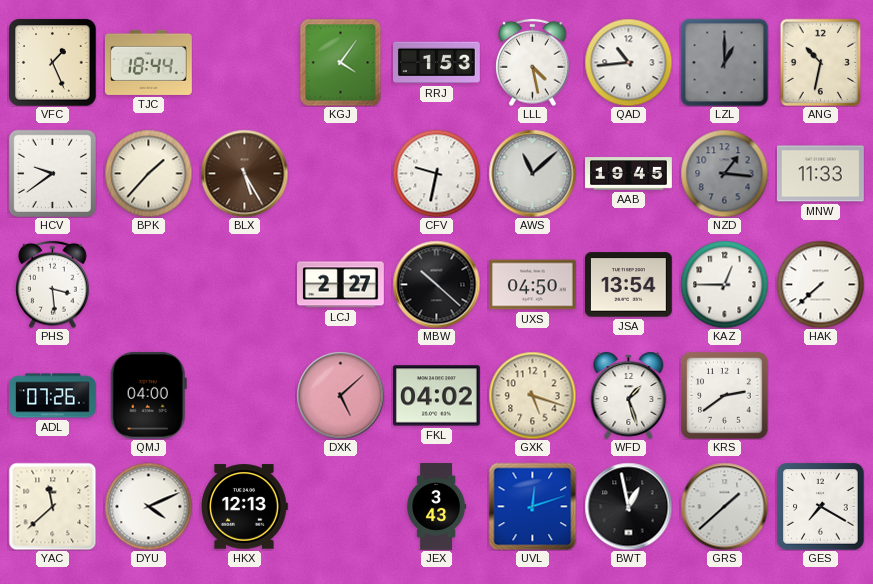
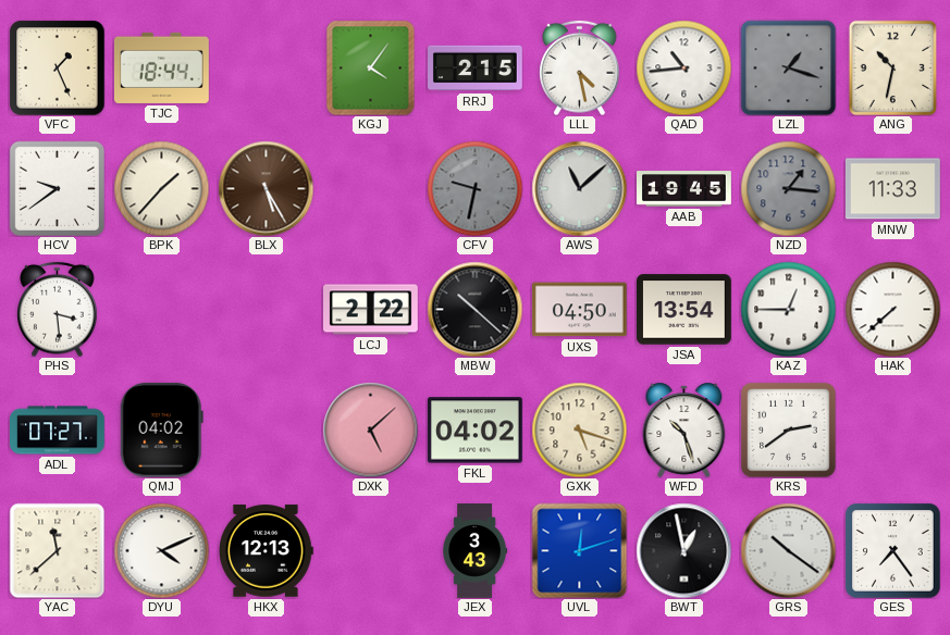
RRJ: 1:53 -> 2:15
LZL: 1:00 -> 1:18
CFV dial: white -> grey
LCJ: 2:27 -> 2:22
ADL: 07:26 -> 07:27
QMJ: 04:00 -> 04:02
WFD: 1:27 -> 10:27
GRS: 1:38 -> 10:21
GES: 7:20 -> 7:24
